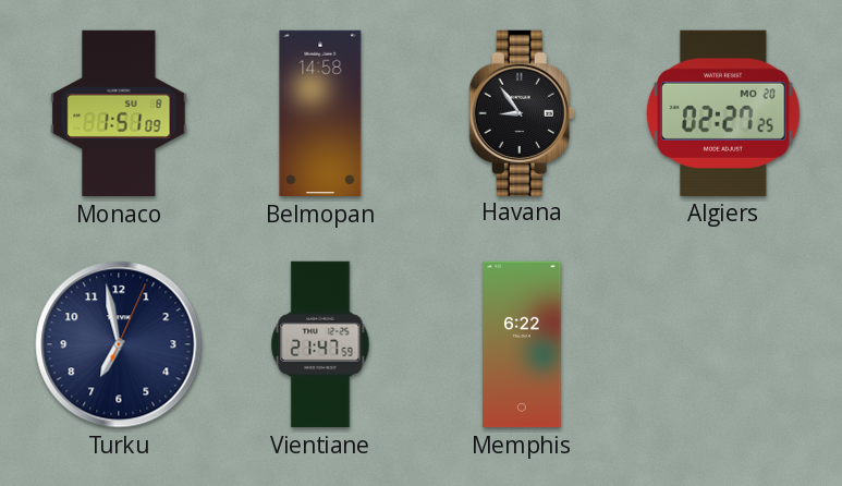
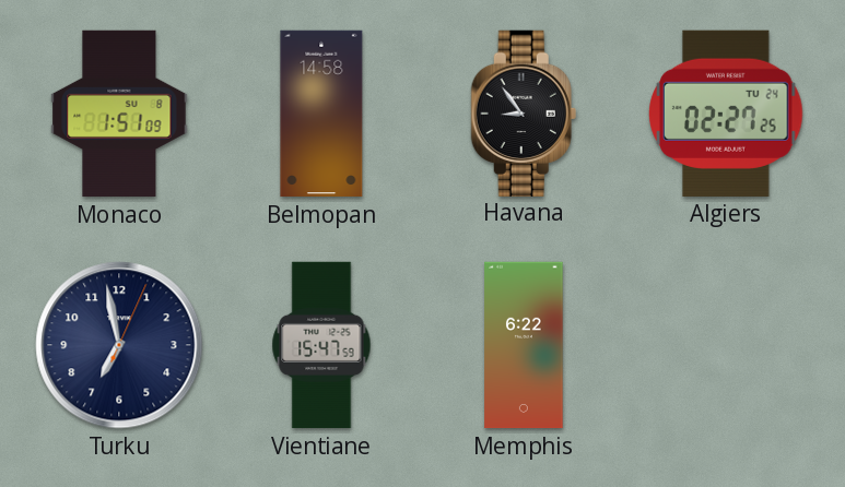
Algiers date: MO 20 -> TU 24
Vientiane: 21:47 -> 15:47
